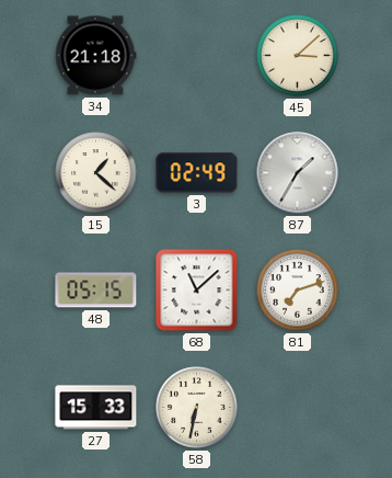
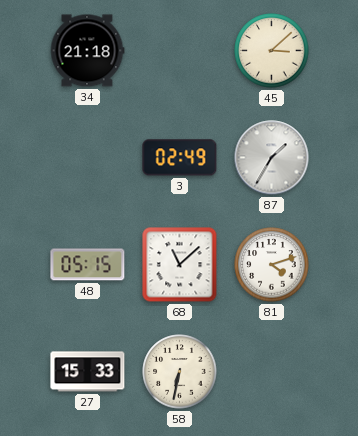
15: 1:22 -> none
81: 7:12 -> 4:12
